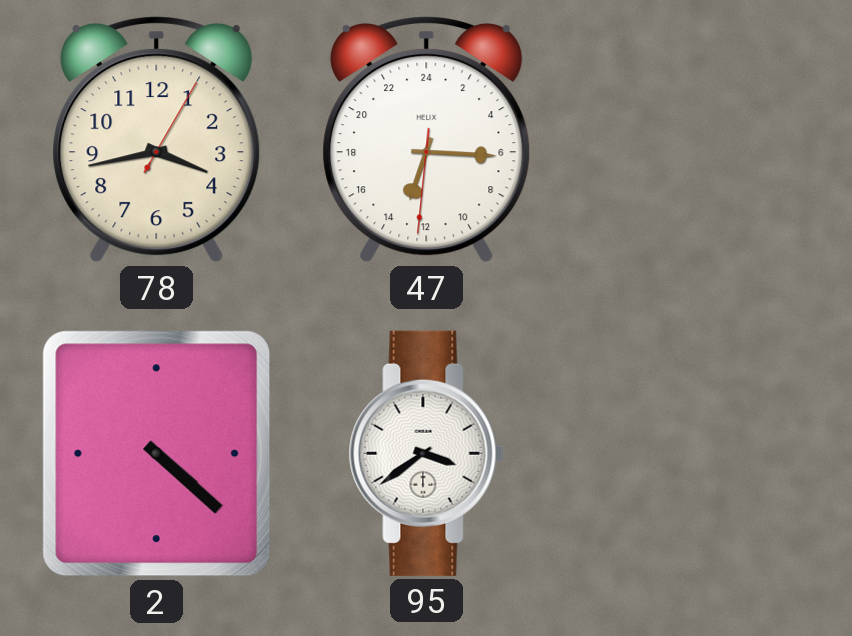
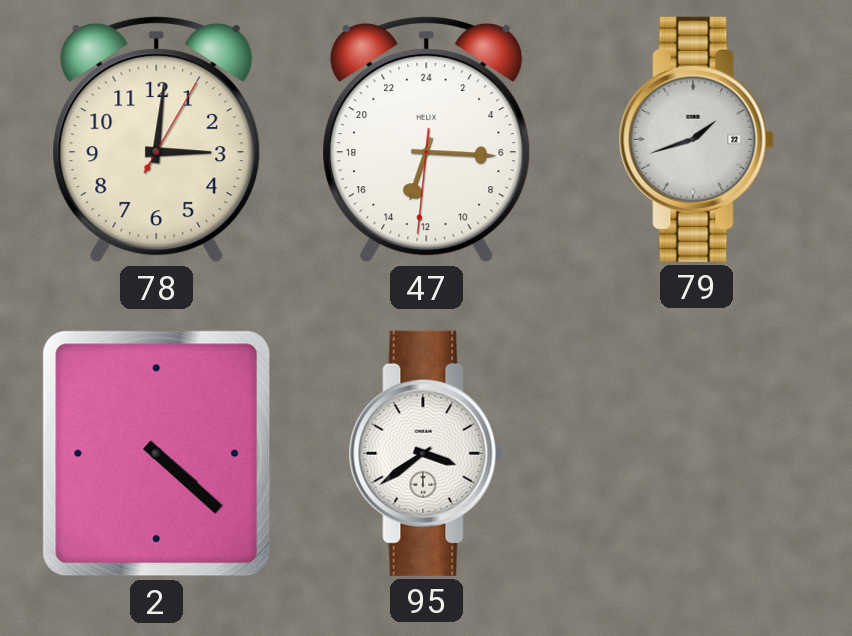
78: 3:43 -> 3:01
79: none -> 1:42
